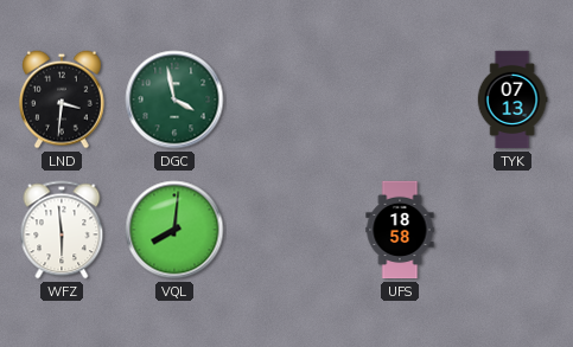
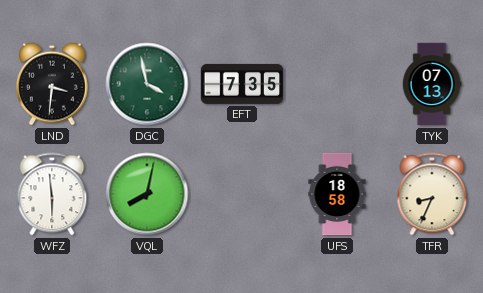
EFT: none -> 7:35
VQL: 8:01 -> 8:02
TFR: none -> 8:34
